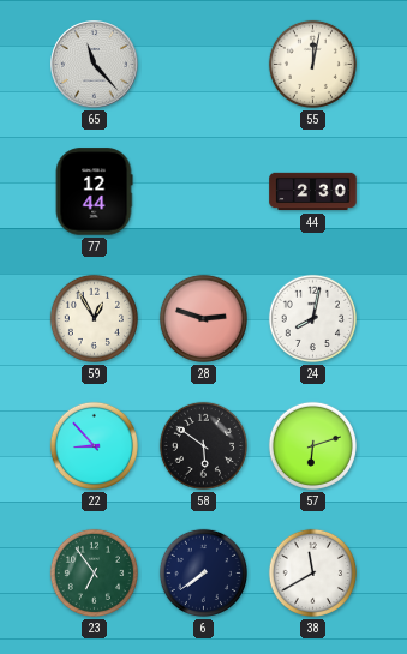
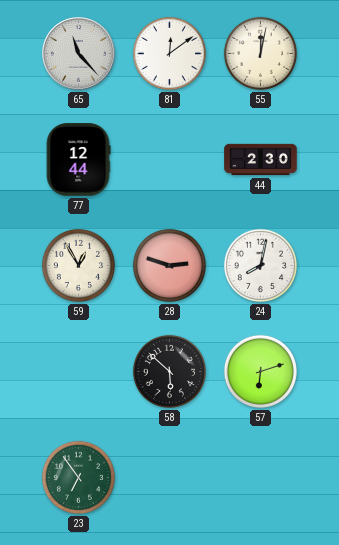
81: none -> 12:09
22: 8:53 -> none
58: 5:51 -> 5:52
6: 7:39 -> none
38: 11:40 -> none
